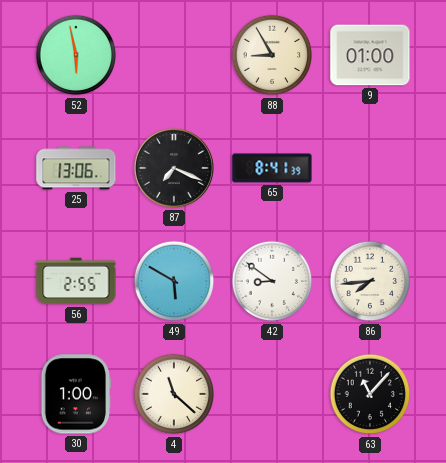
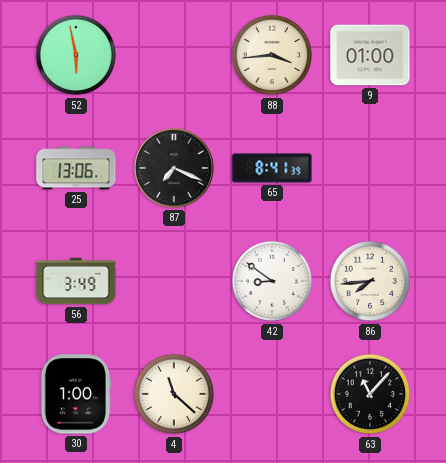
88: 8:55 -> 3:44
56: 2:55 -> 3:49
49: 5:50 -> none
